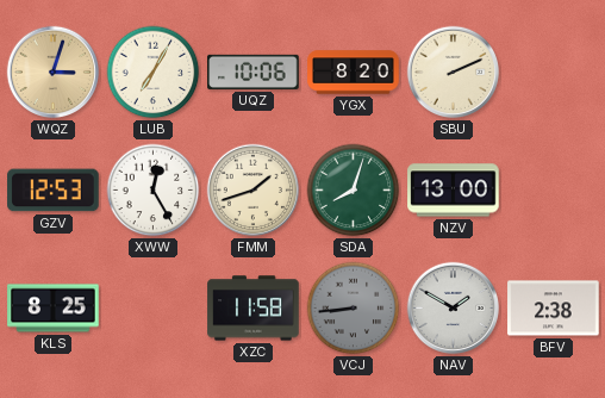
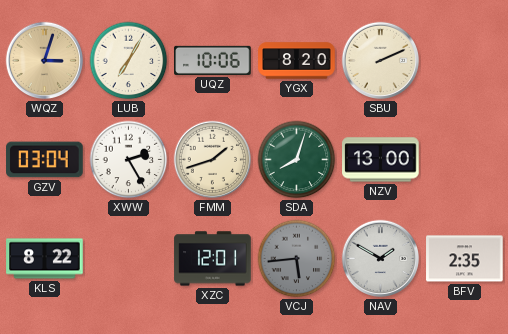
GZV: 12:53 -> 03:04
XWW: 12:25 -> 2:25
KLS: 8:25 -> 8:22
XZC: 11:58 -> 12:01
VCJ: 8:44 -> 5:44
BFV: 2:38 -> 2:35
